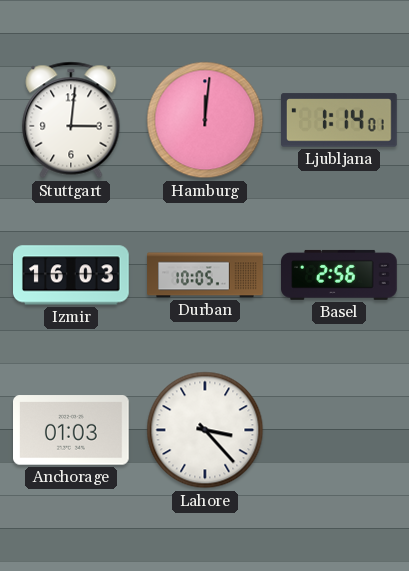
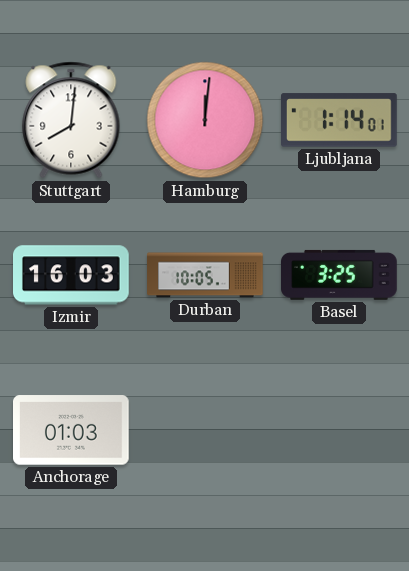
Stuttgart: 3:01 -> 8:01
Basel: 2:56 -> 3:25
Lahore: 3:23 -> none
